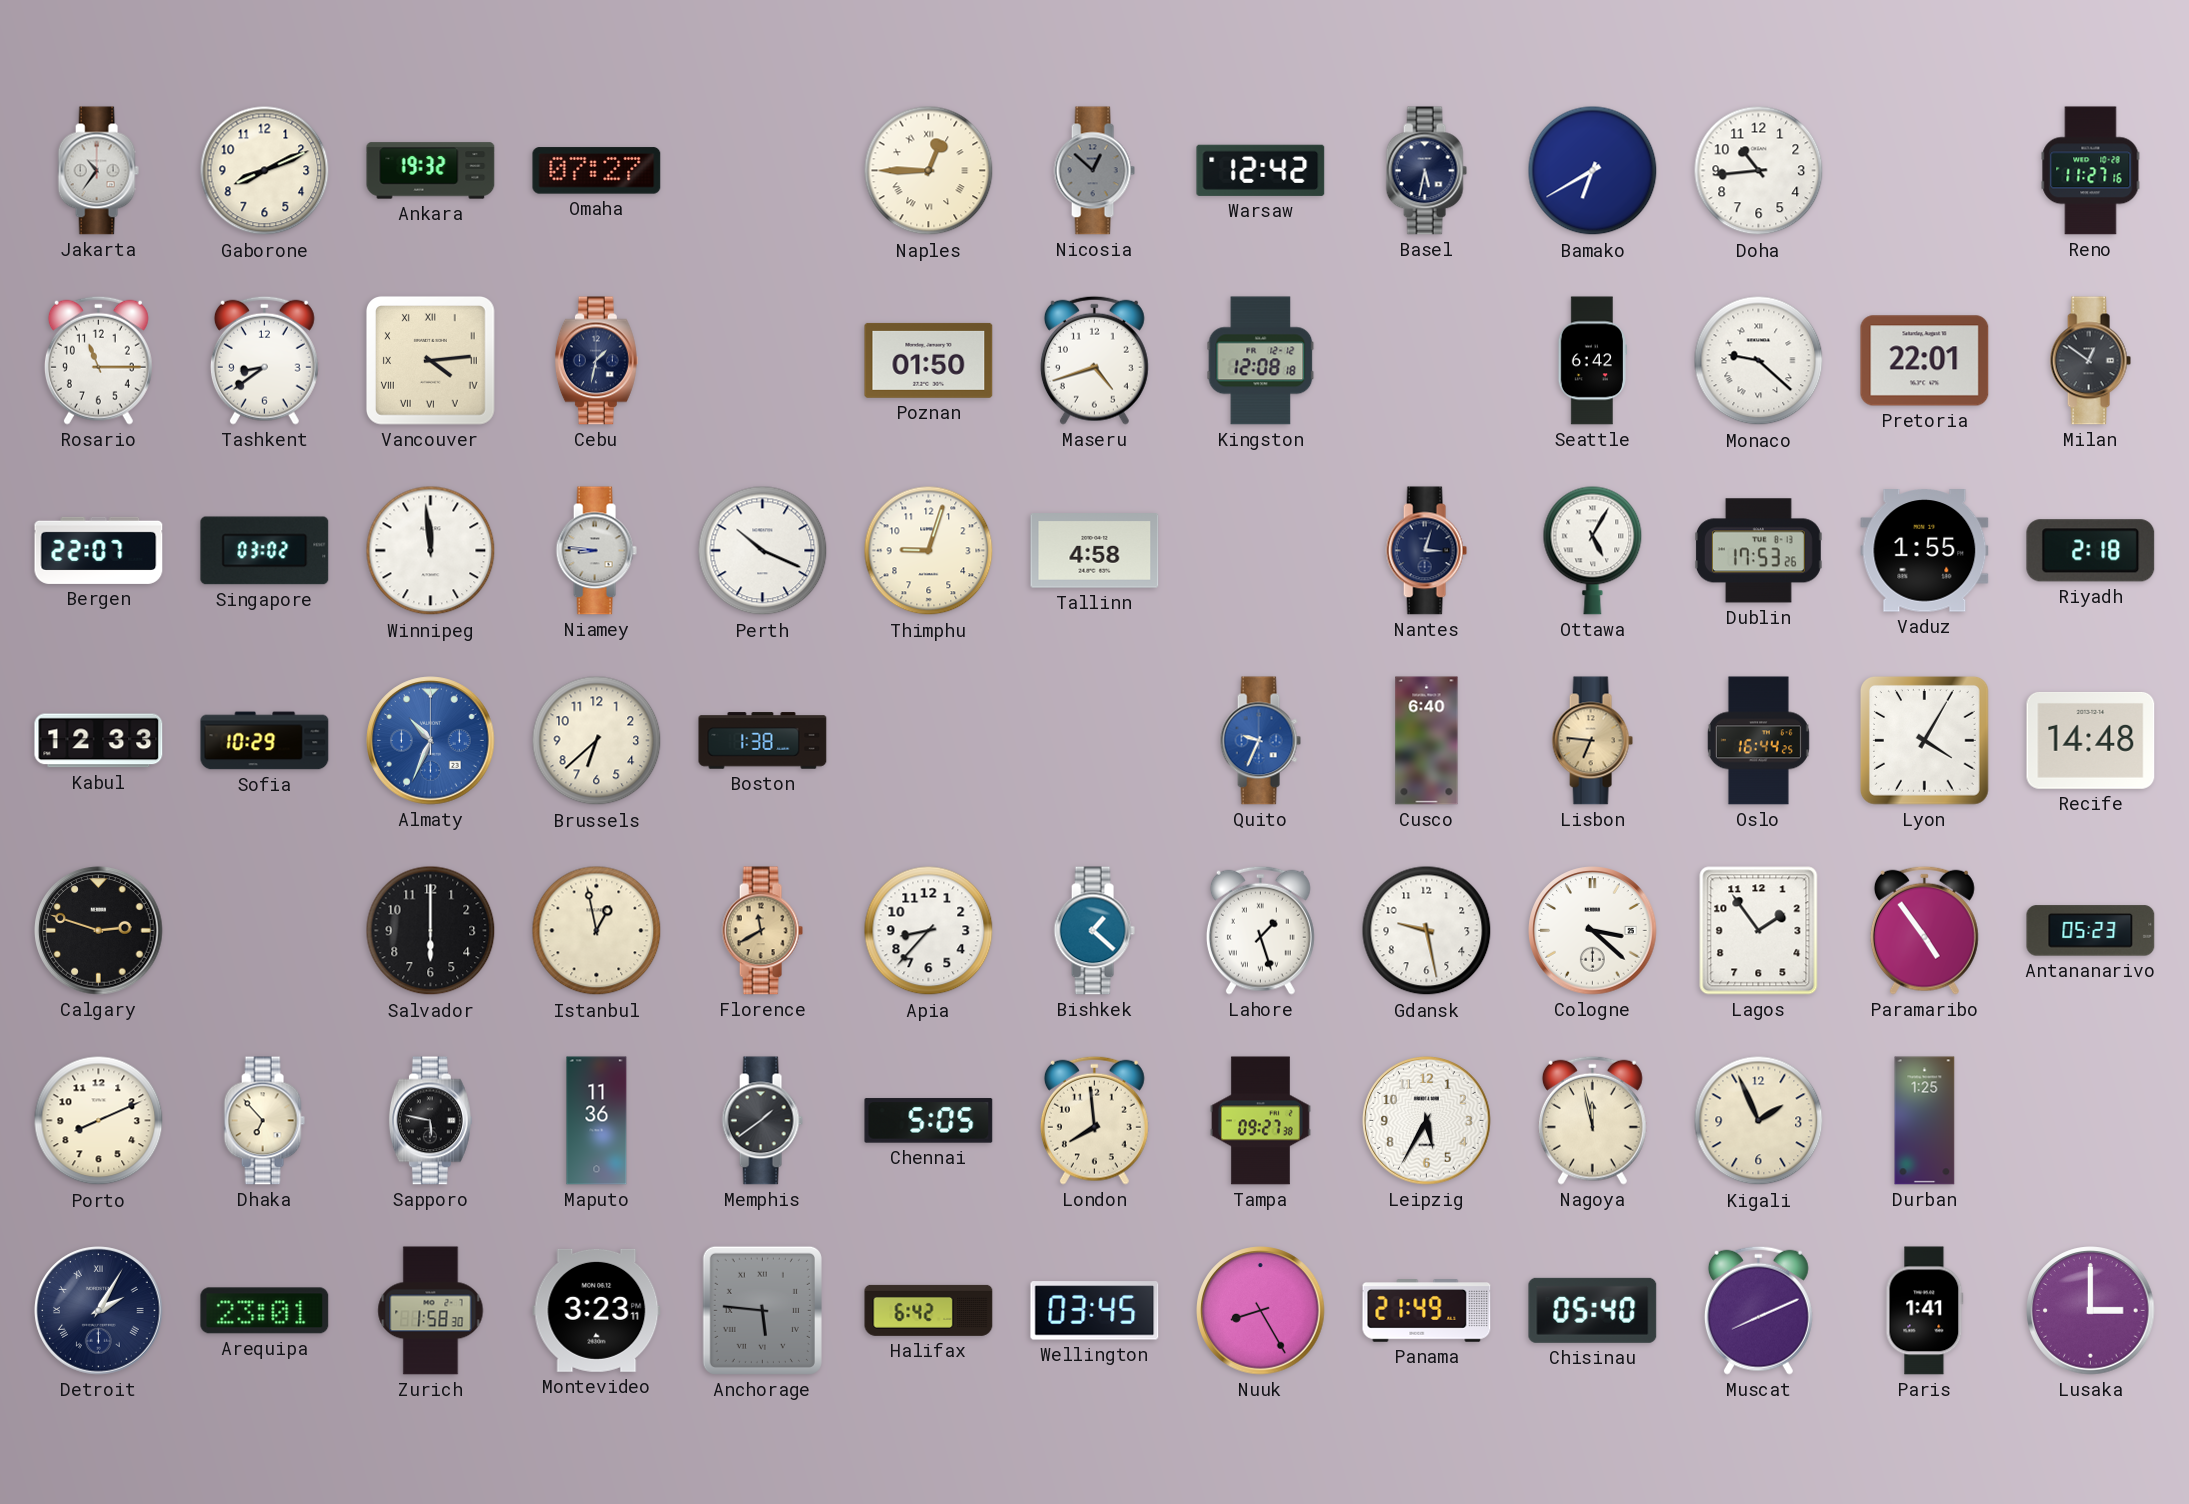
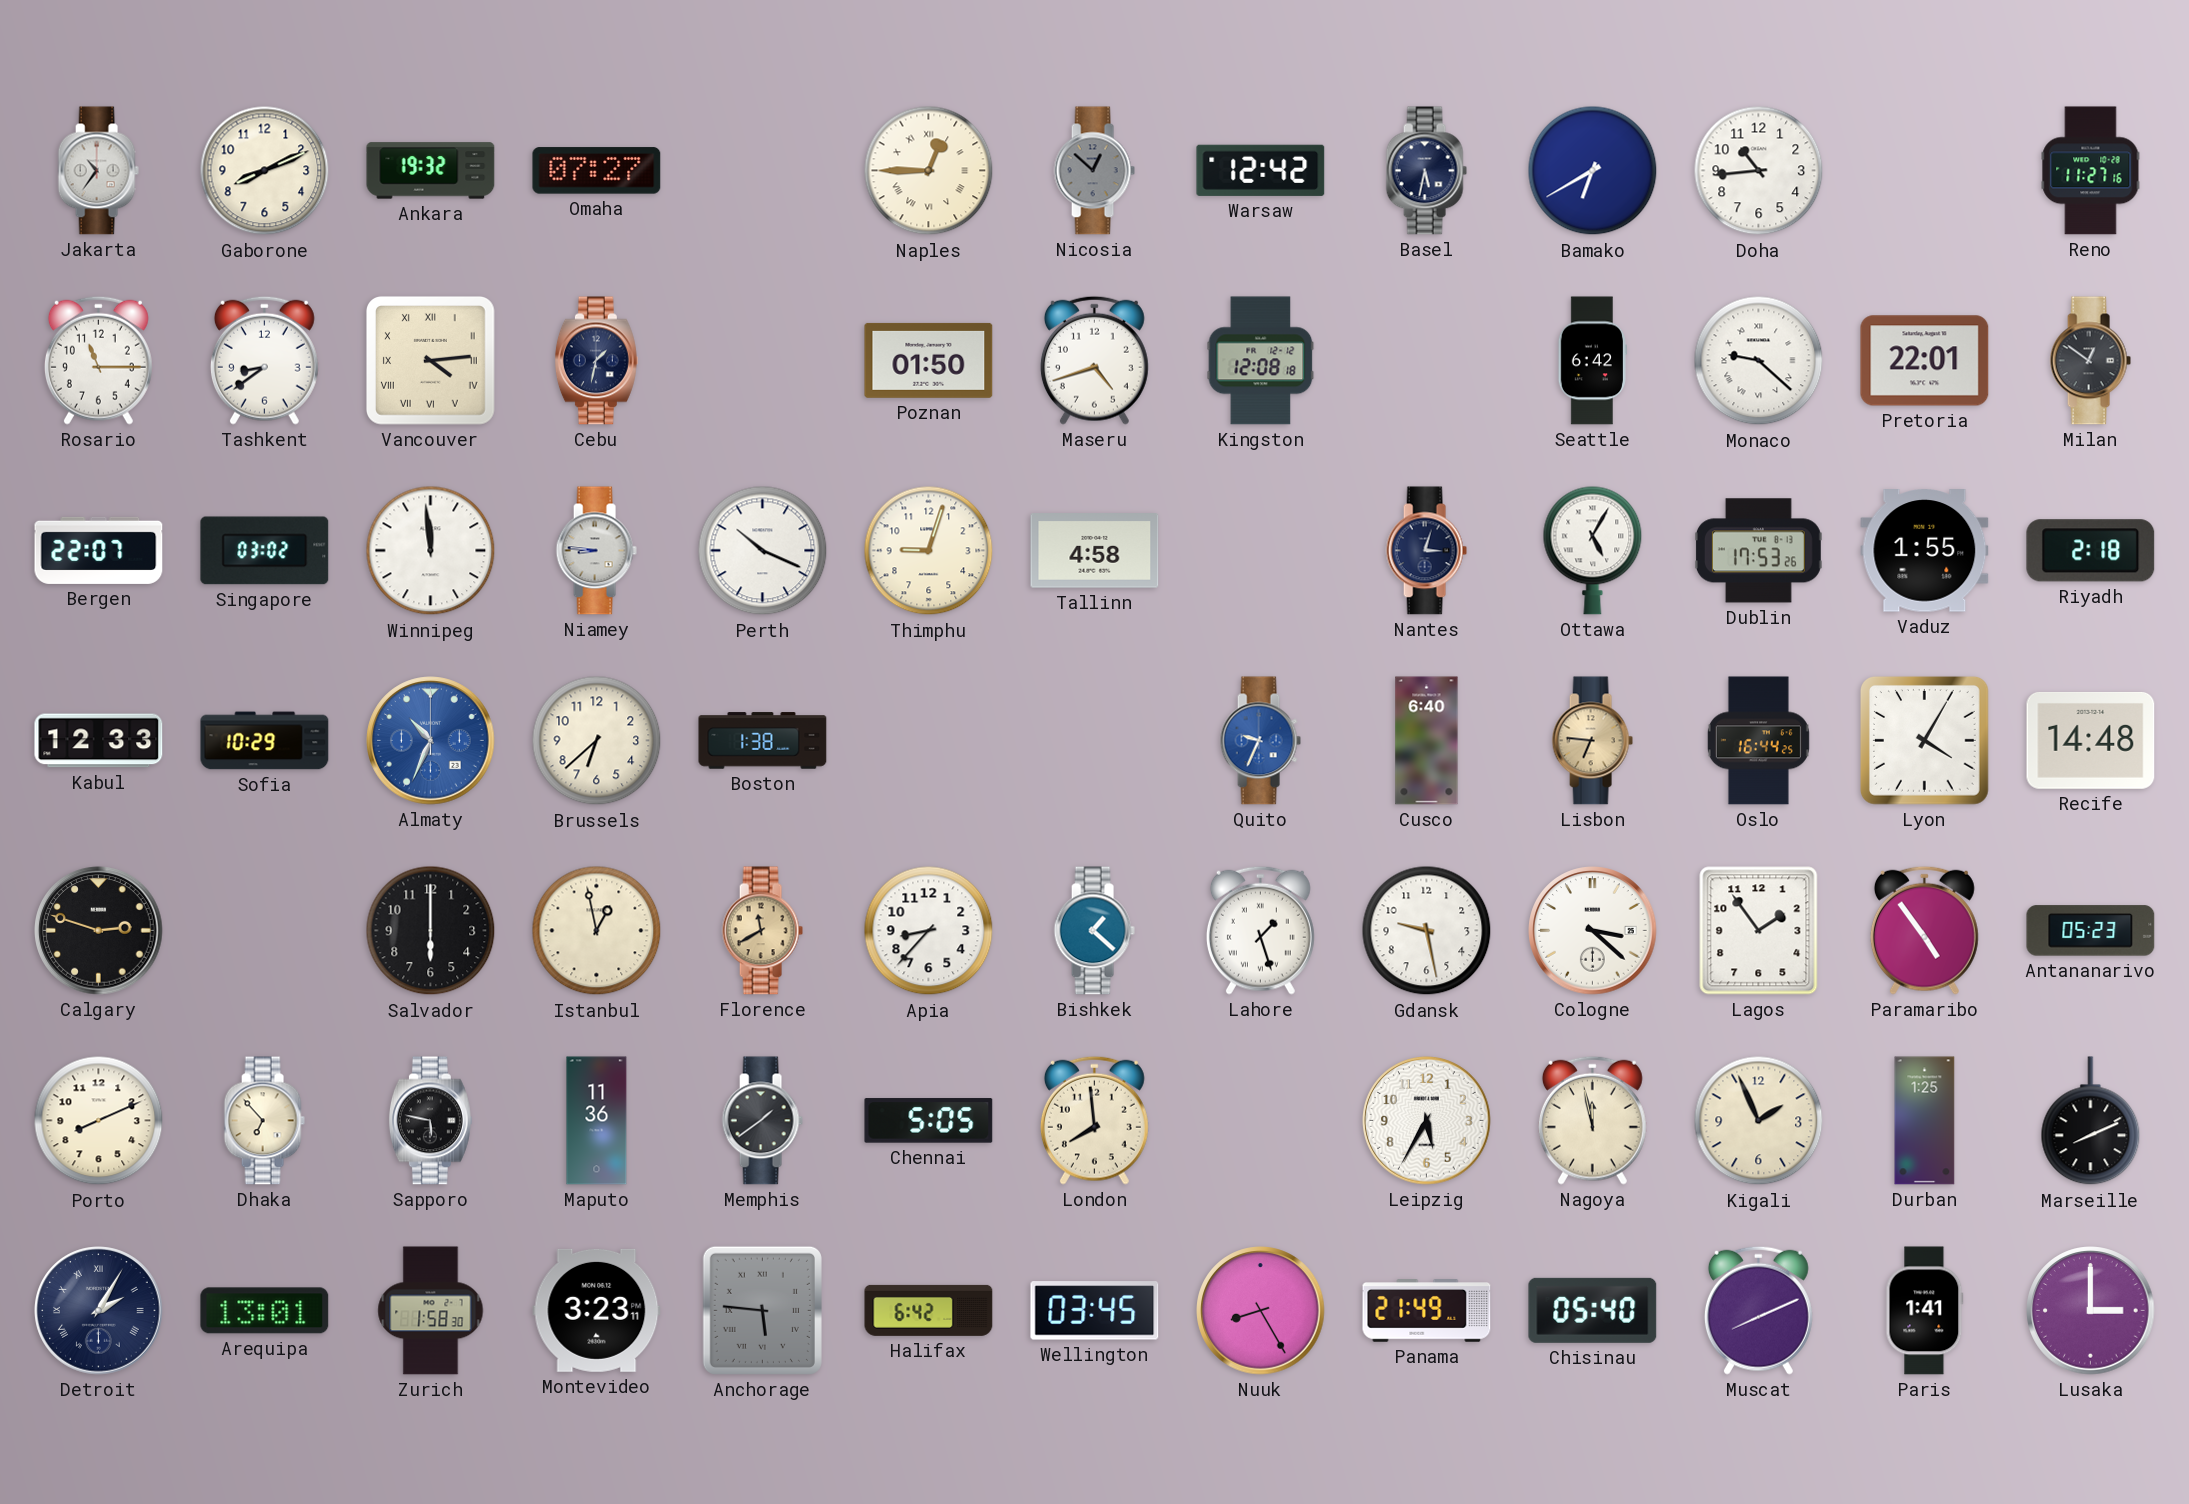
Tampa: 09:27 -> none
Marseille: none -> 8:11
Arequipa: 23:01 -> 13:01
